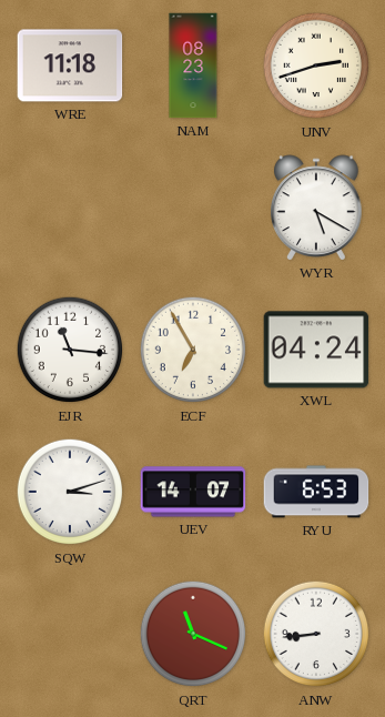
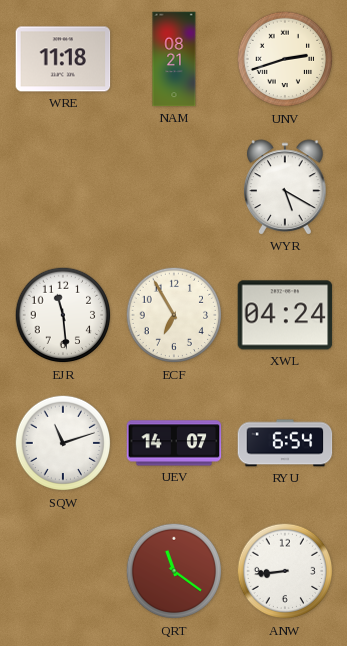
NAM: 08:23 -> 08:21
EJR: 11:16 -> 11:29
SQW: 3:12 -> 11:12
RYU: 6:53 -> 6:54
QRT: 11:19 -> 11:21
